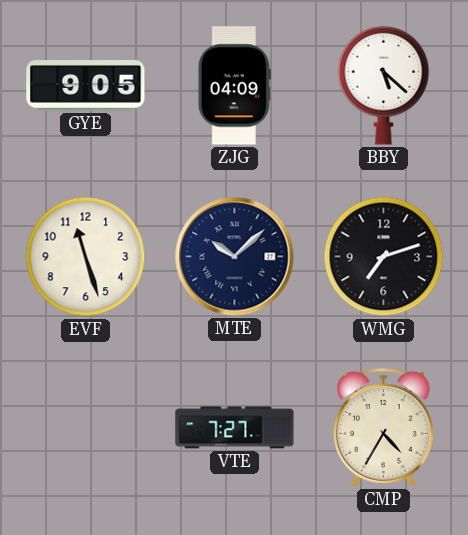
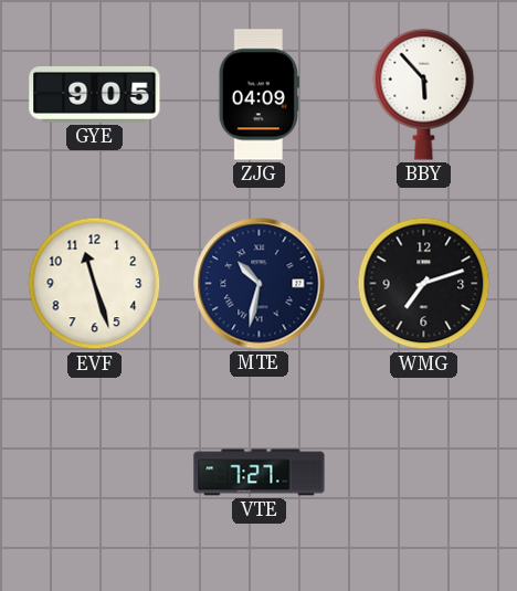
BBY: 5:22 -> 5:53
MTE: 10:08 -> 10:32
CMP: 4:35 -> none
